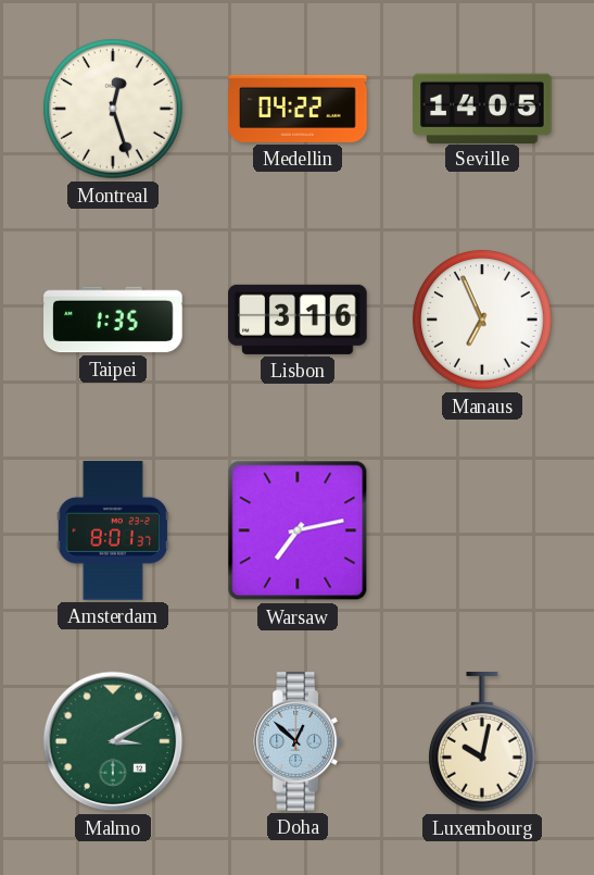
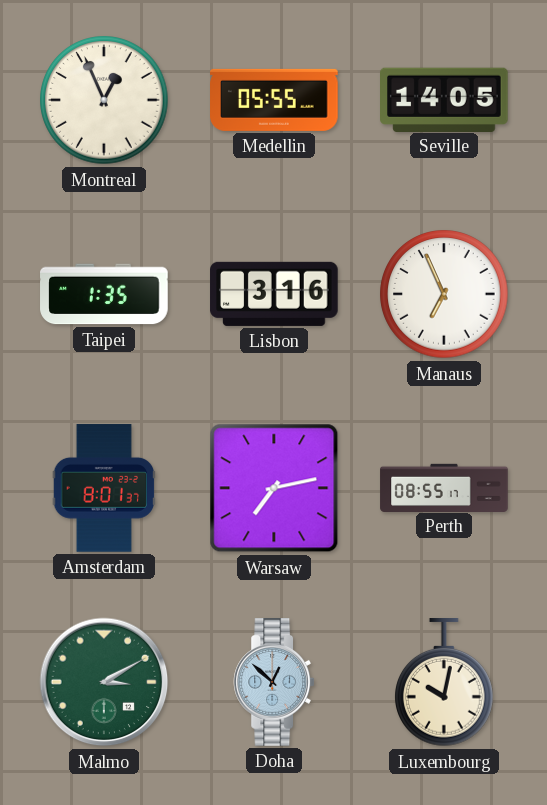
Montreal: 12:27 -> 12:56
Medellin: 04:22 -> 05:55
Perth: none -> 08:55
